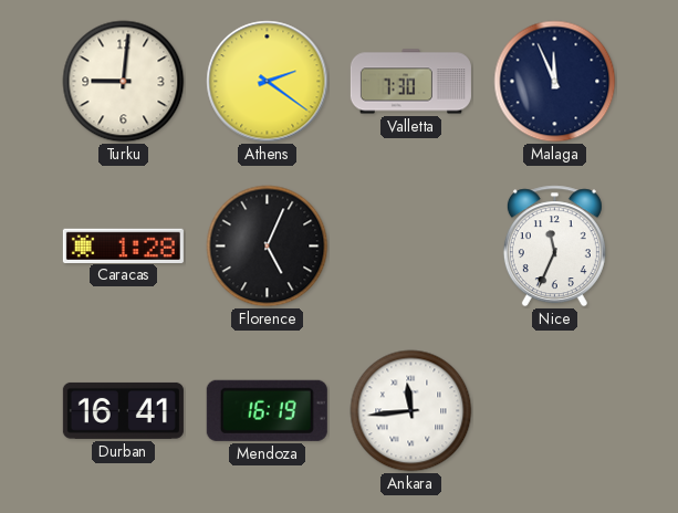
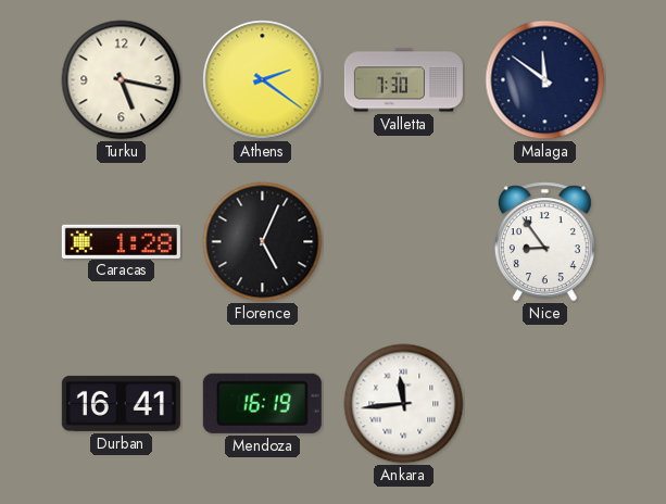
Turku: 9:01 -> 5:17
Malaga: 11:56 -> 11:51
Nice: 11:34 -> 8:54
